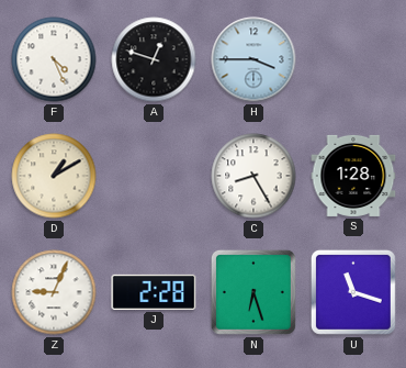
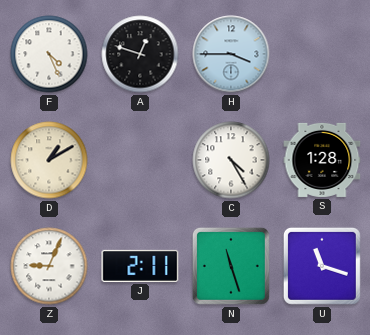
C: 8:25 -> 4:25
J: 2:28 -> 2:11
N: 6:27 -> 11:27
